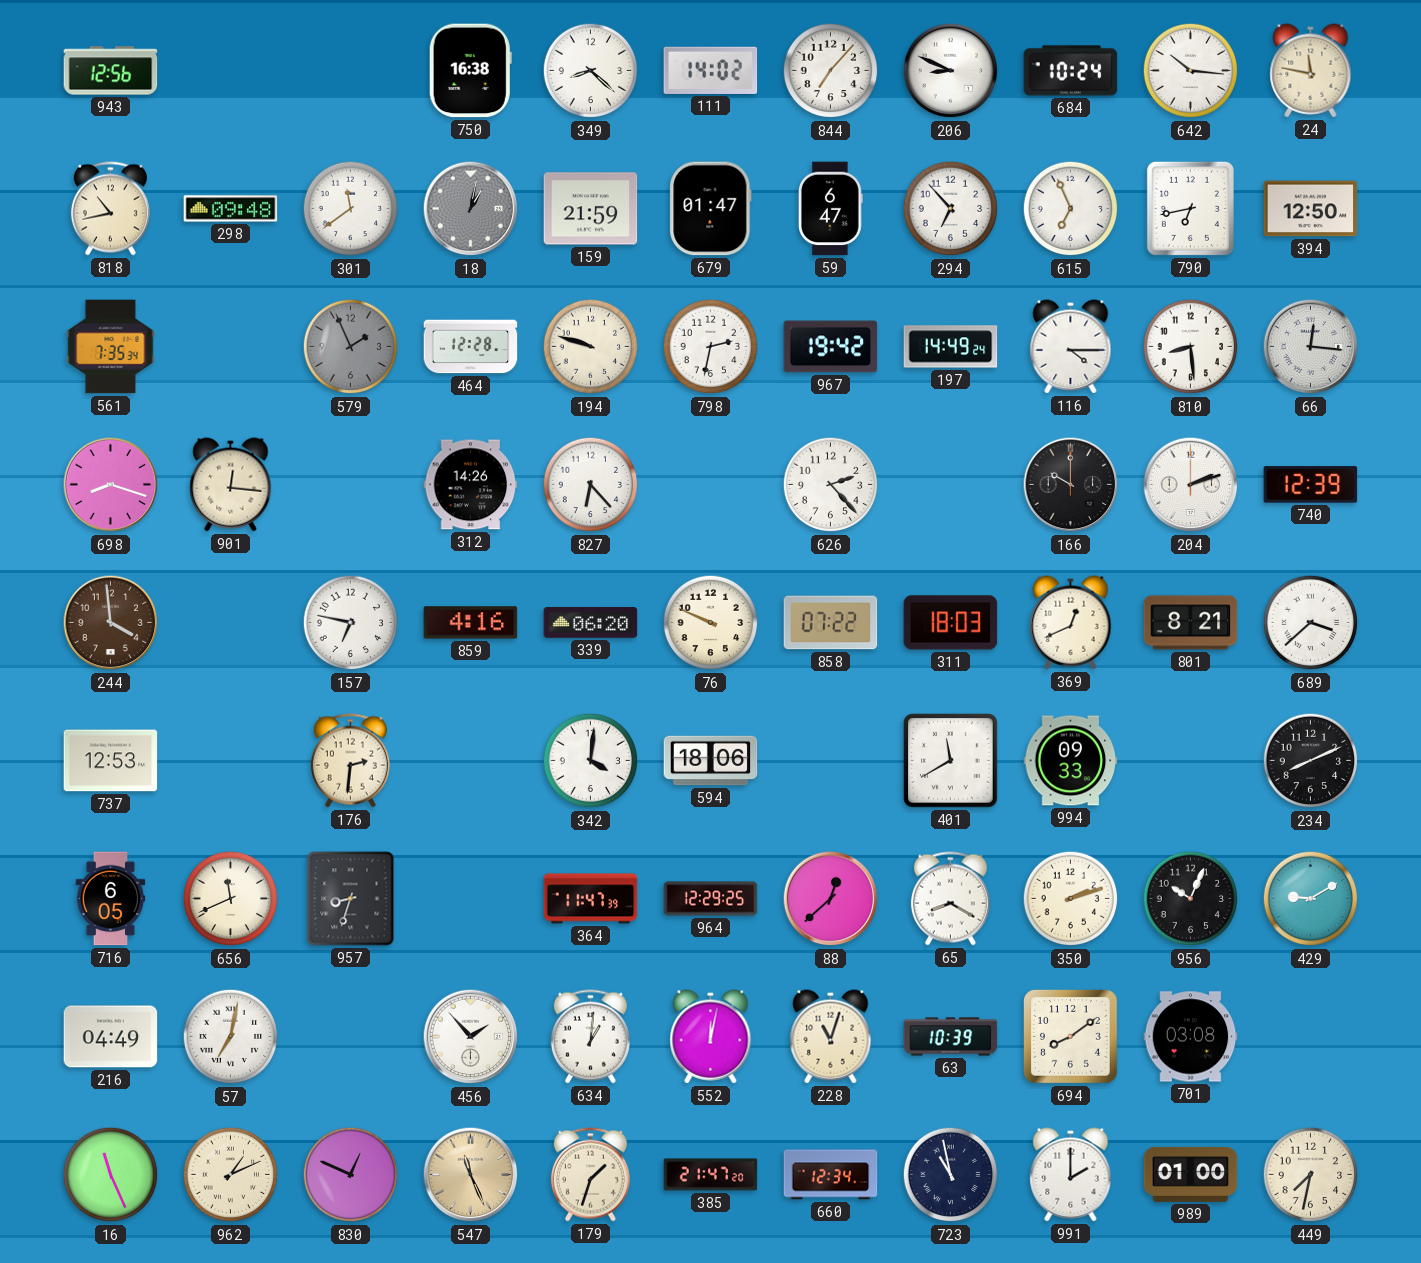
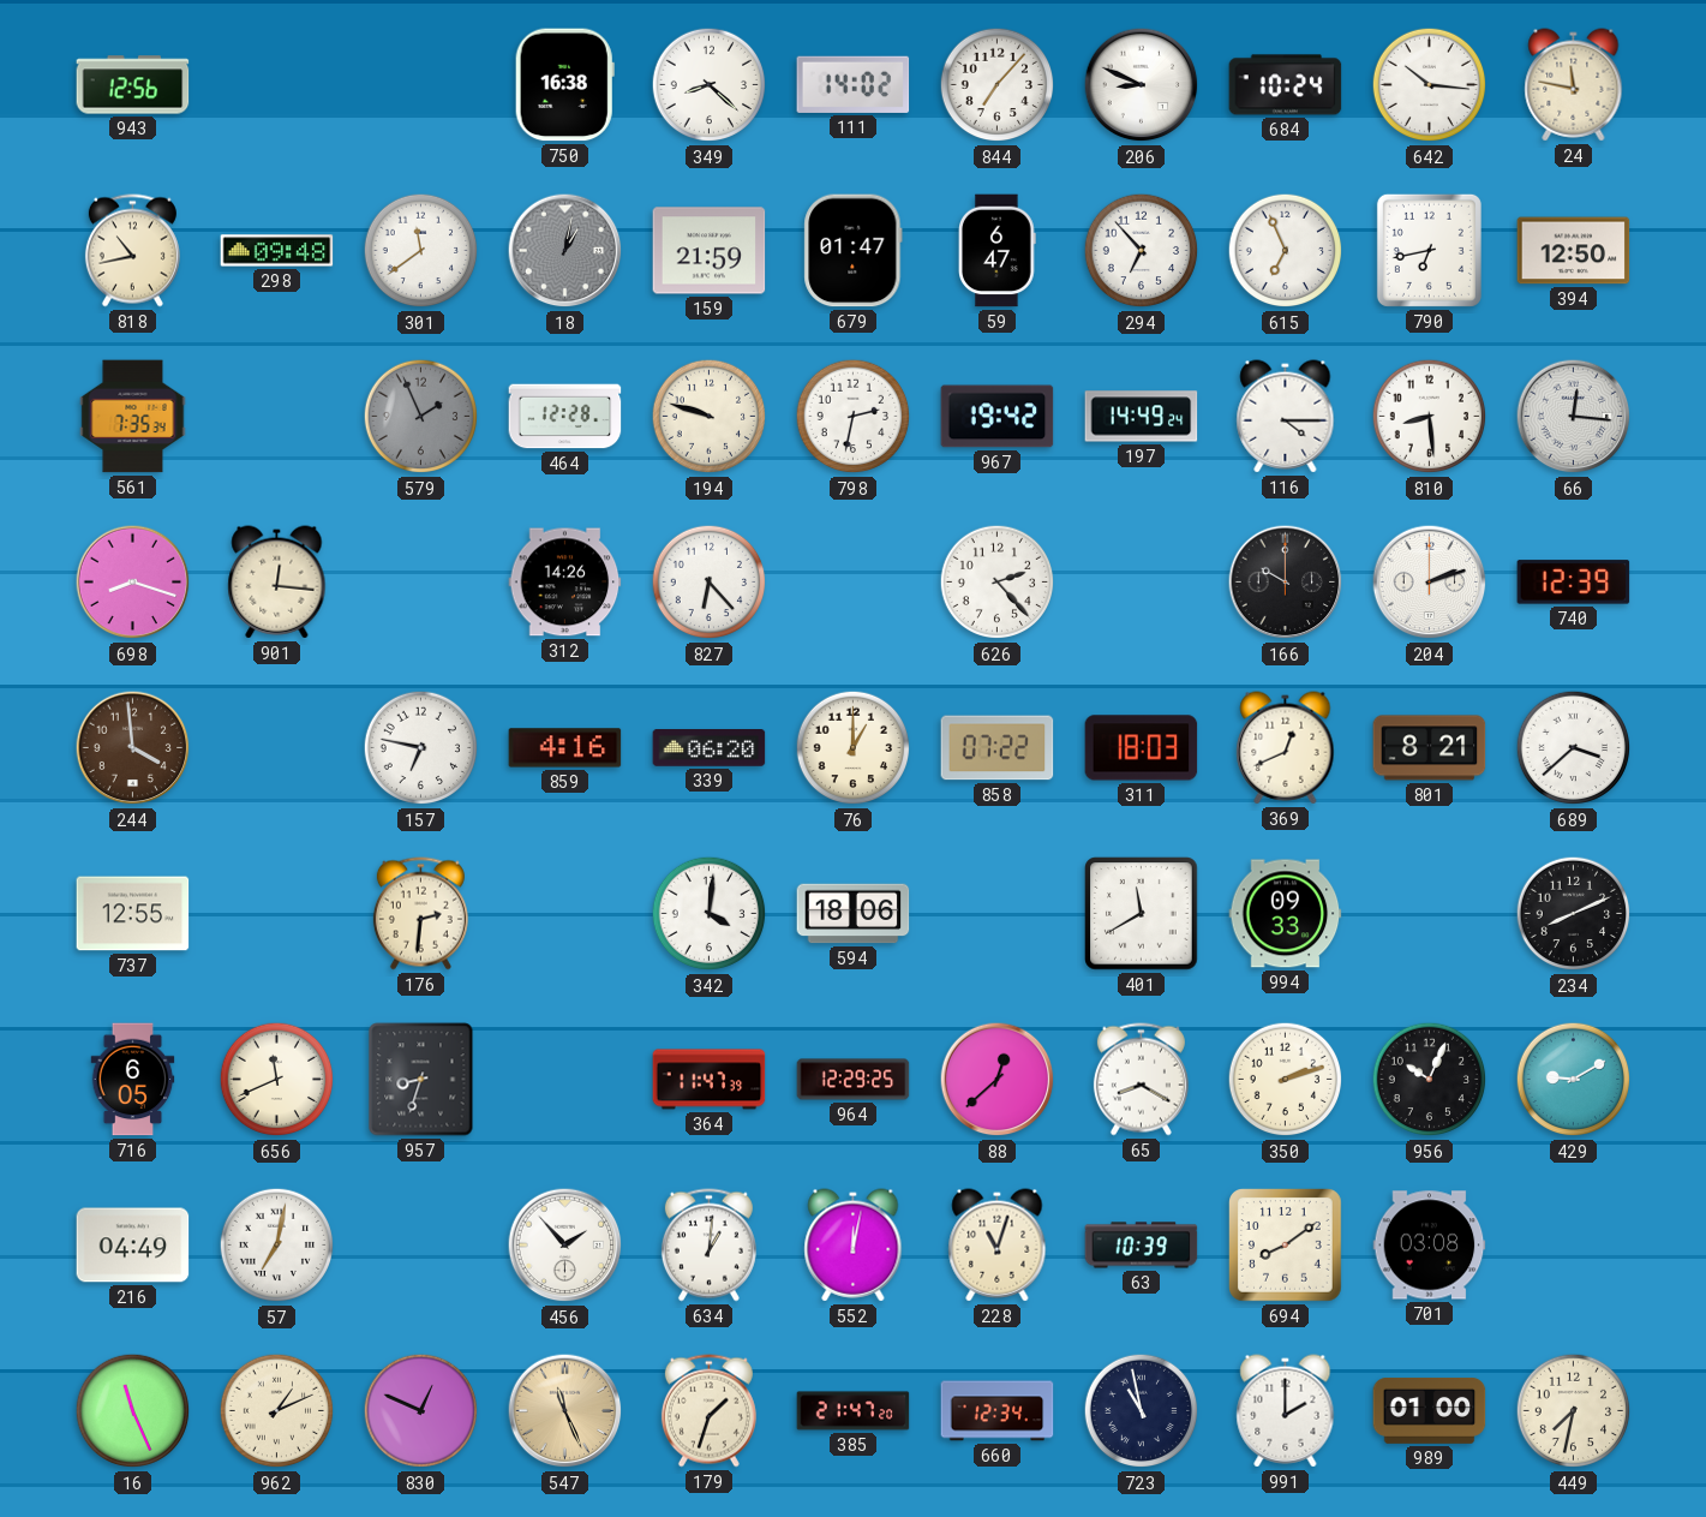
76: 9:49 -> 1:00
737: 12:53 -> 12:55
